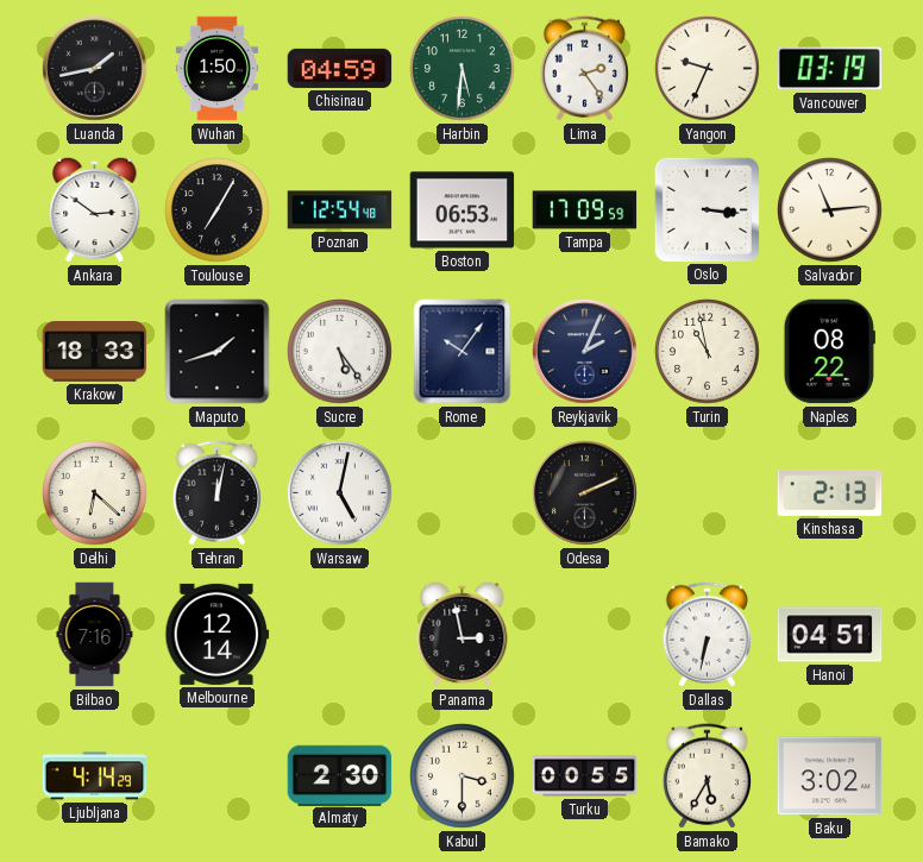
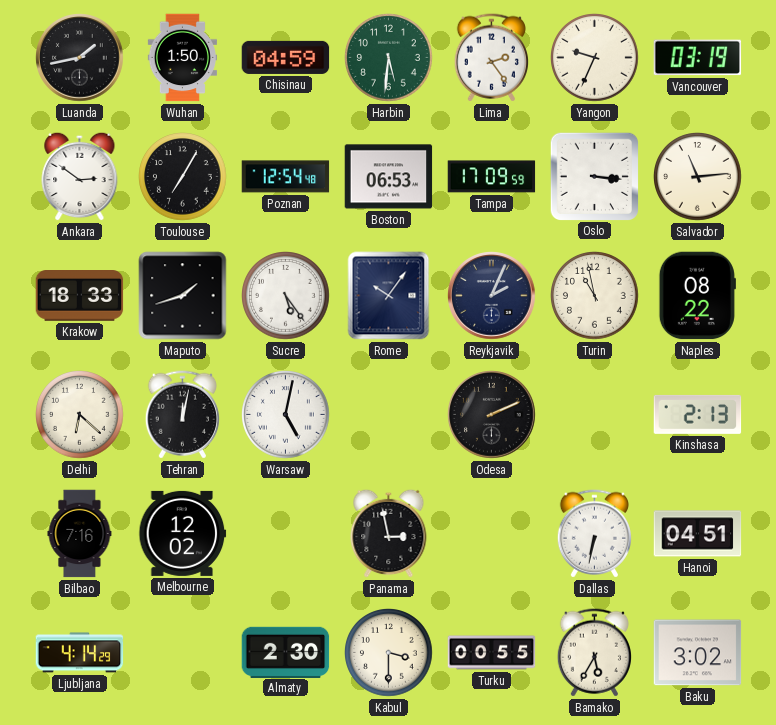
Melbourne: 12:14 -> 12:02
